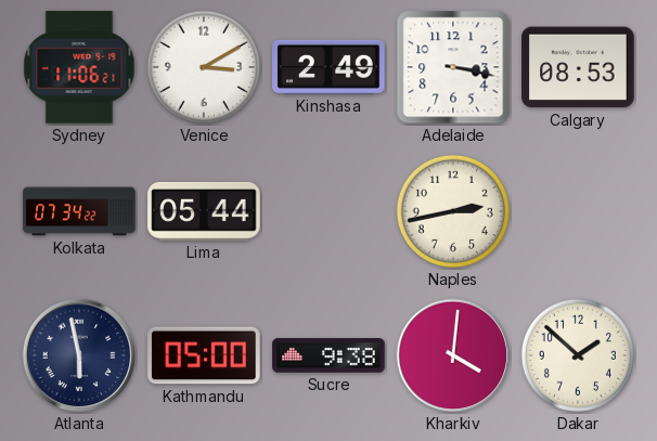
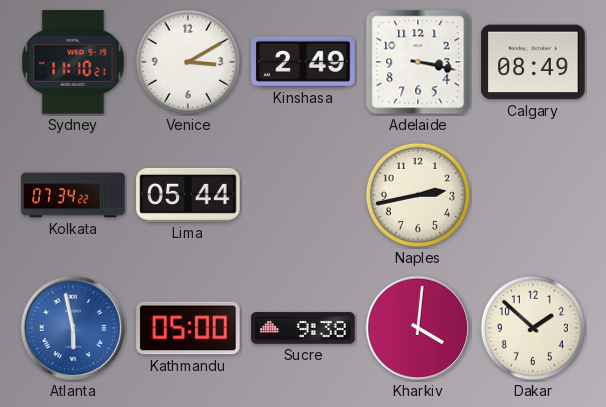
Sydney: 11:06 -> 11:10
Calgary: 08:53 -> 08:49
Atlanta dial: navy -> blue
